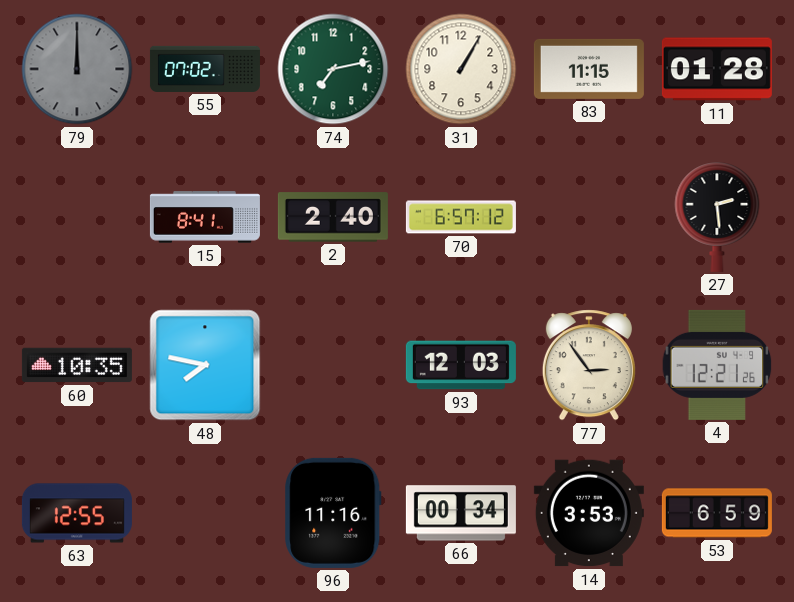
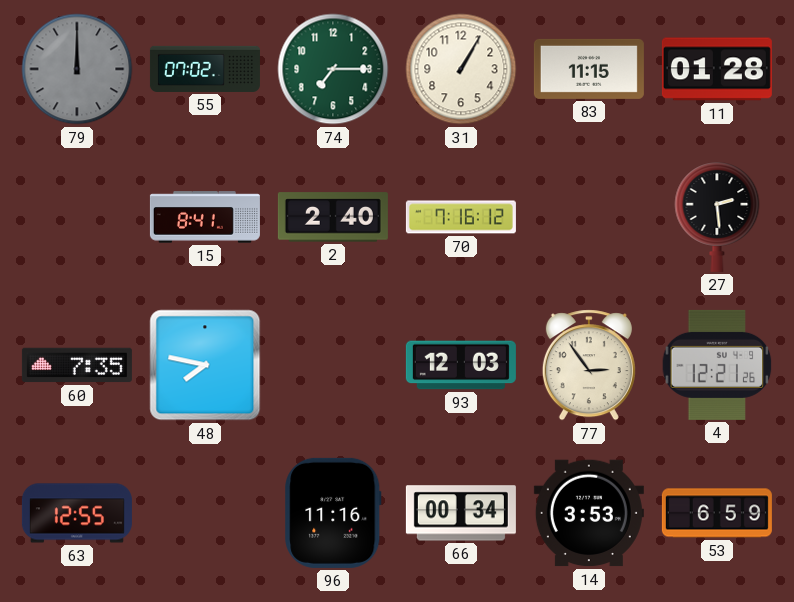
74: 7:13 -> 7:15
70: 6:57 -> 7:16
60: 10:35 -> 7:35
